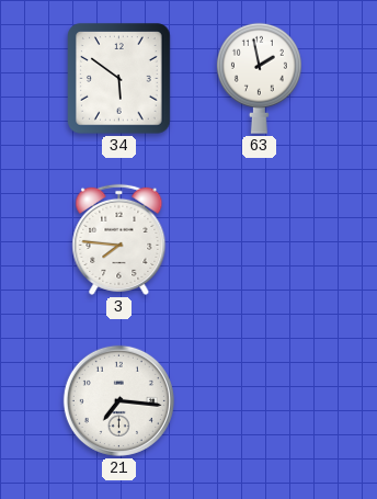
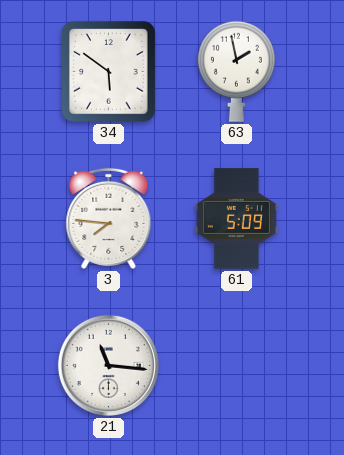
61: none -> 5:09
21: 7:16 -> 11:16
